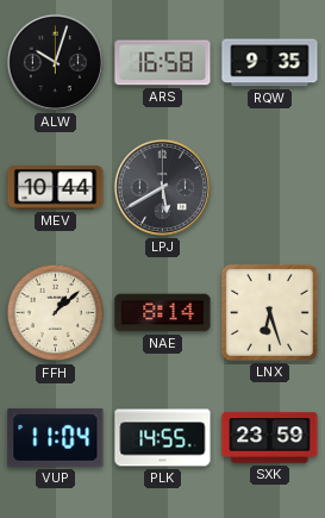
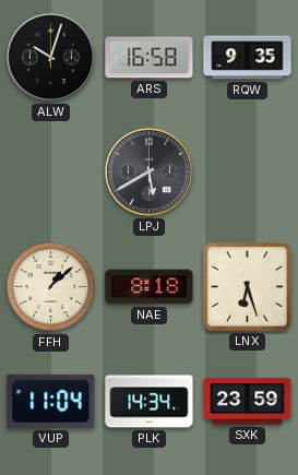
MEV: 10:44 -> none
NAE: 8:14 -> 8:18
PLK: 14:55 -> 14:34
